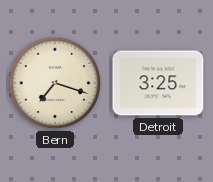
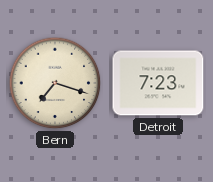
Detroit: 3:25 -> 7:23
